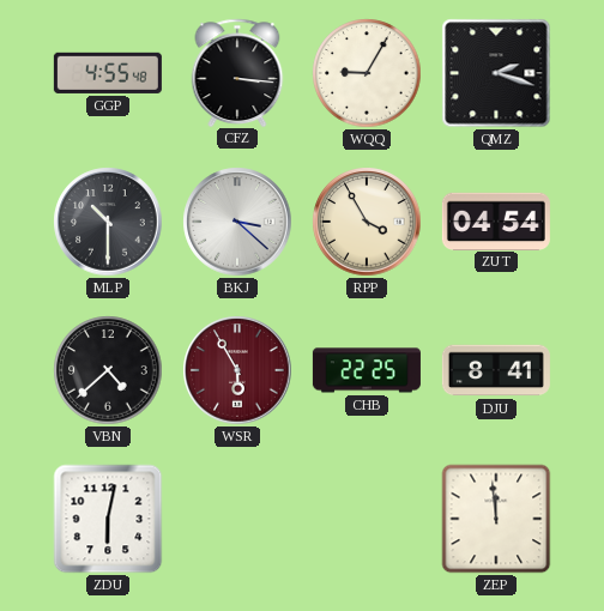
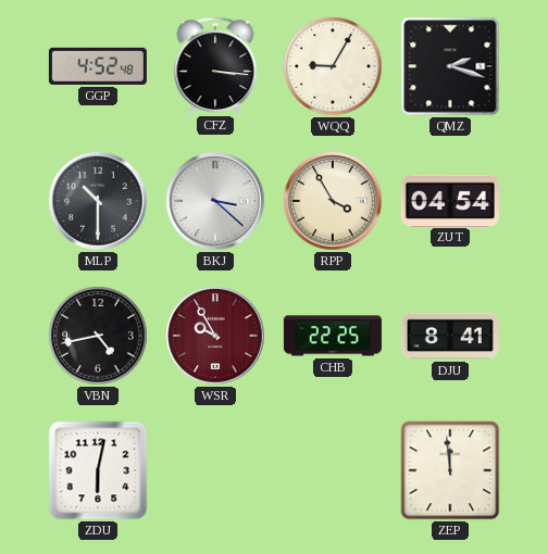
GGP: 4:55 -> 4:52
VBN: 4:38 -> 4:43
WSR: 5:55 -> 9:55
